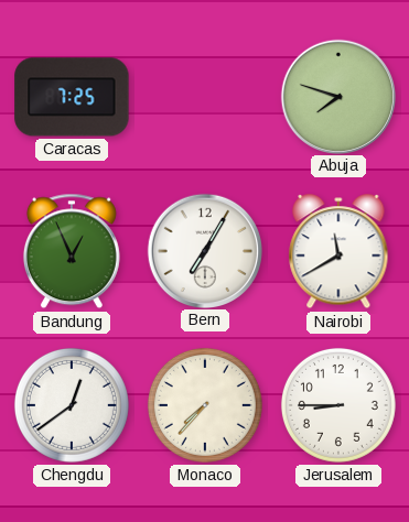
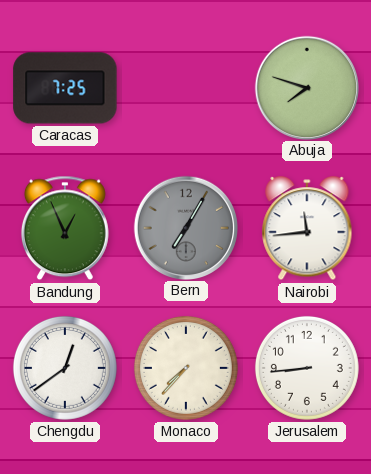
Bern dial: white -> grey
Nairobi: 11:40 -> 11:44
Jerusalem: 8:45 -> 8:44
